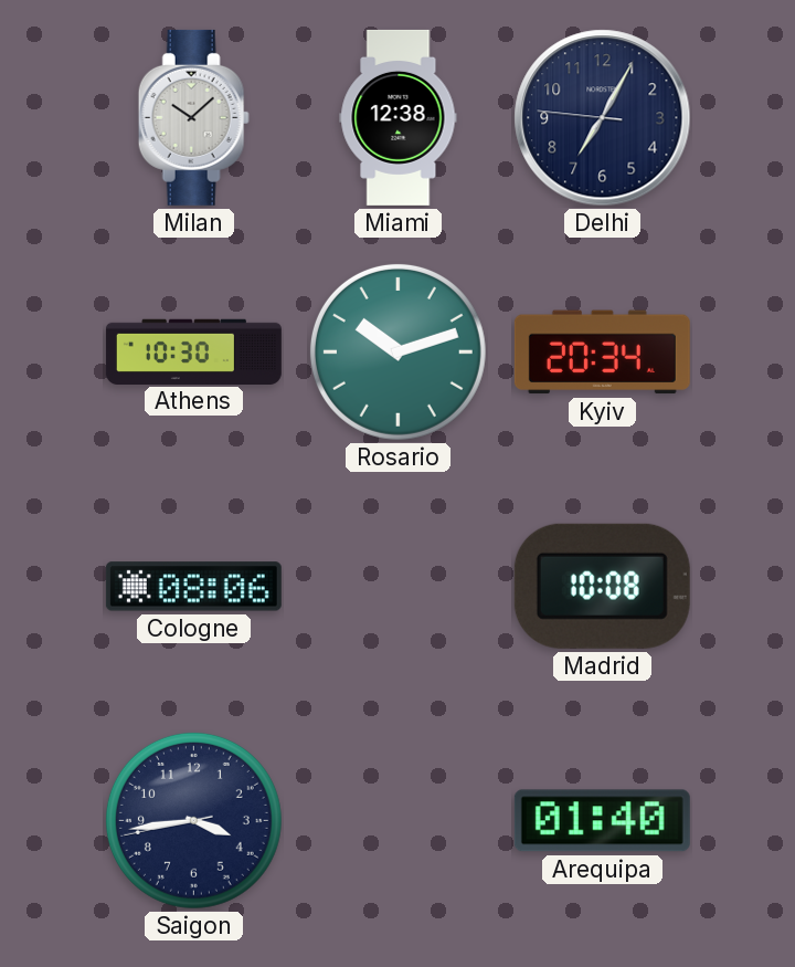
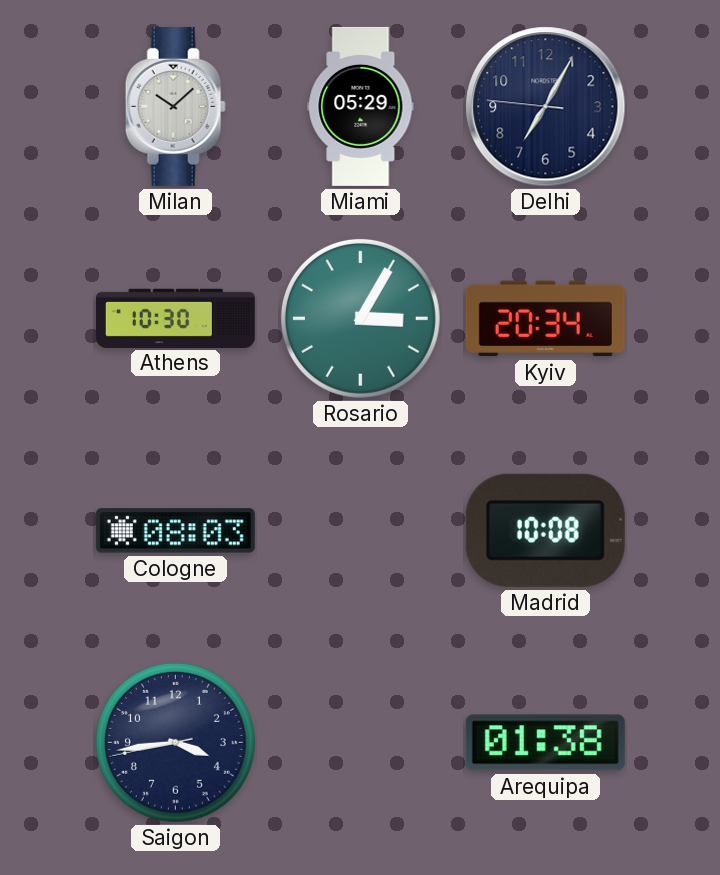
Miami: 12:38 -> 05:29
Rosario: 10:12 -> 3:05
Cologne: 08:06 -> 08:03
Arequipa: 01:40 -> 01:38
